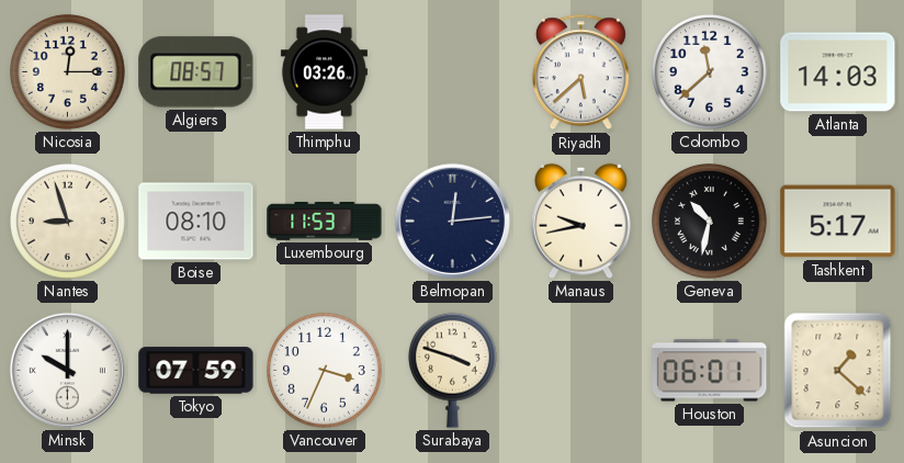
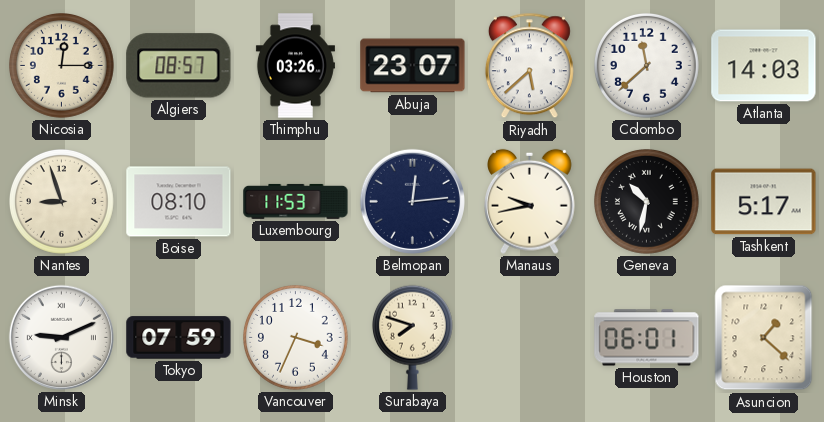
Abuja: none -> 23:07
Minsk: 10:00 -> 9:11
Surabaya: 3:48 -> 7:48
